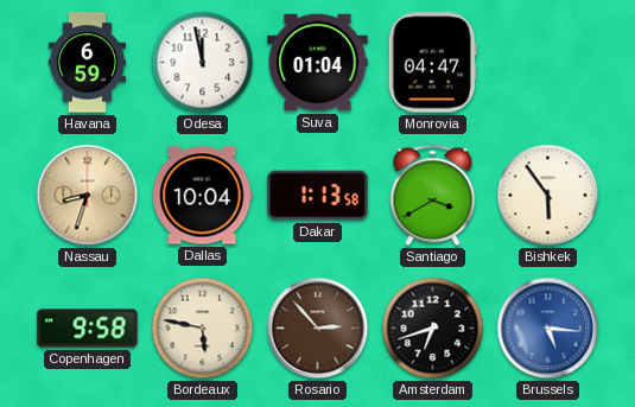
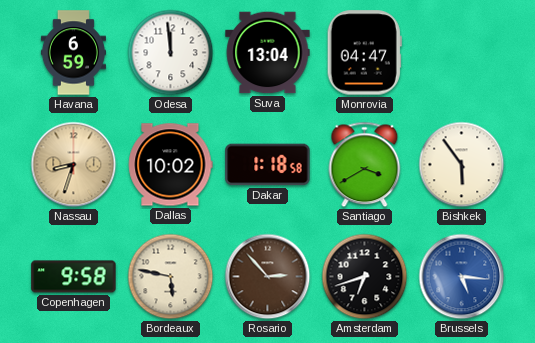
Odesa: 11:58 -> 11:59
Suva: 01:04 -> 13:04
Dallas: 10:04 -> 10:02
Dakar: 1:13 -> 1:18
